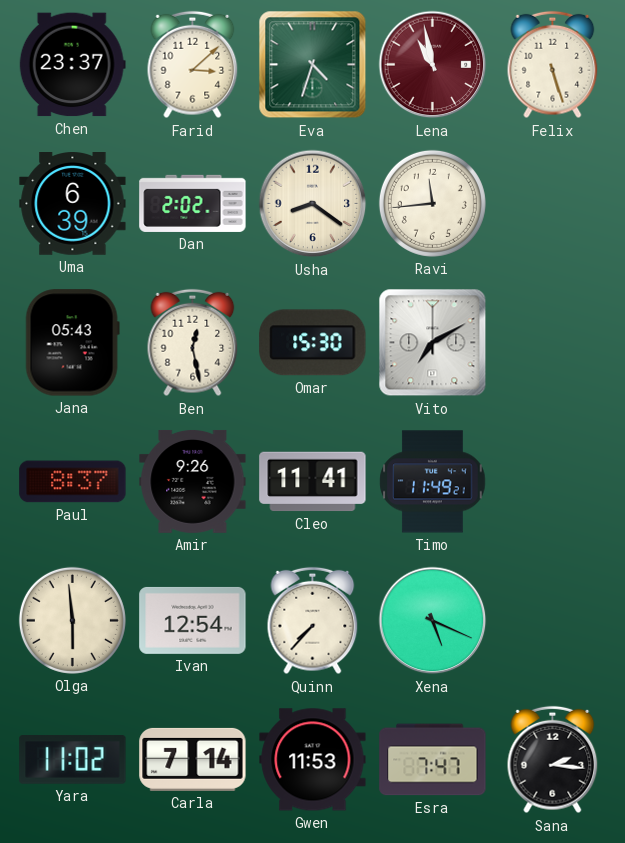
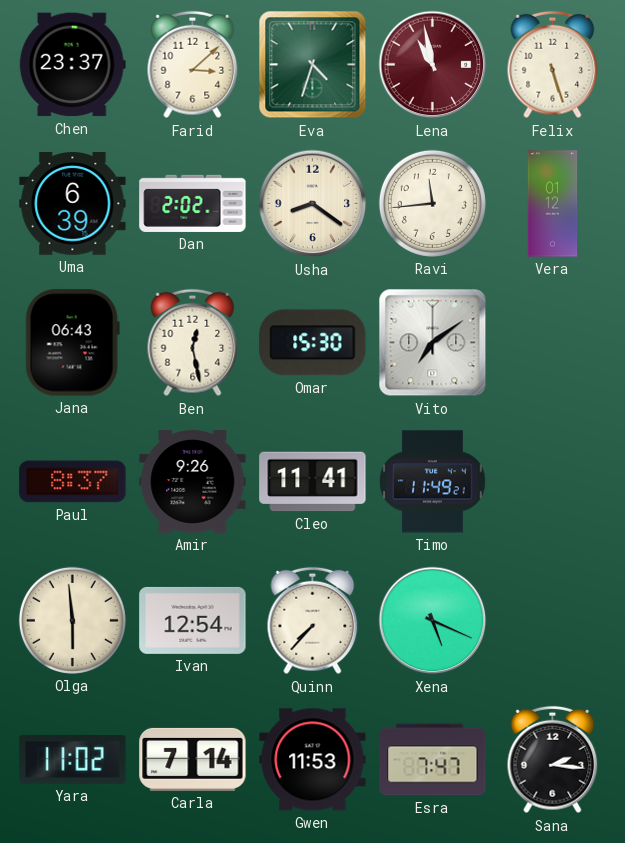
Vera: none -> 01:12
Jana: 05:43 -> 06:43
Vito: 7:10 -> 7:09
